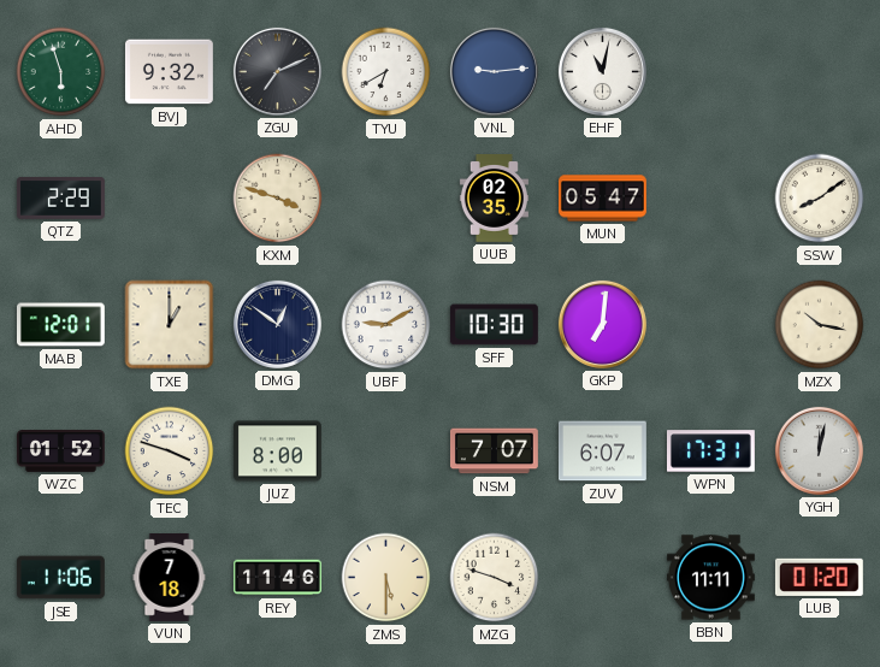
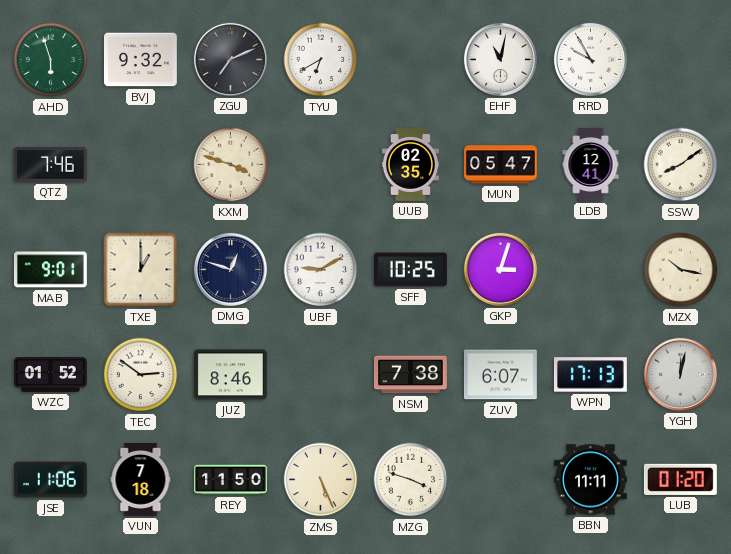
VNL: 9:14 -> none
RRD: none -> 9:55
QTZ: 2:29 -> 7:46
LDB: none -> 12:41
MAB: 12:01 -> 9:01
DMG: 12:51 -> 12:48
SFF: 10:30 -> 10:25
GKP: 7:01 -> 3:03
TEC: 3:48 -> 2:51
JUZ: 8:00 -> 8:46
NSM: 7:07 -> 7:38
WPN: 17:31 -> 17:13
REY: 11:46 -> 11:50
ZMS: 5:30 -> 5:26
